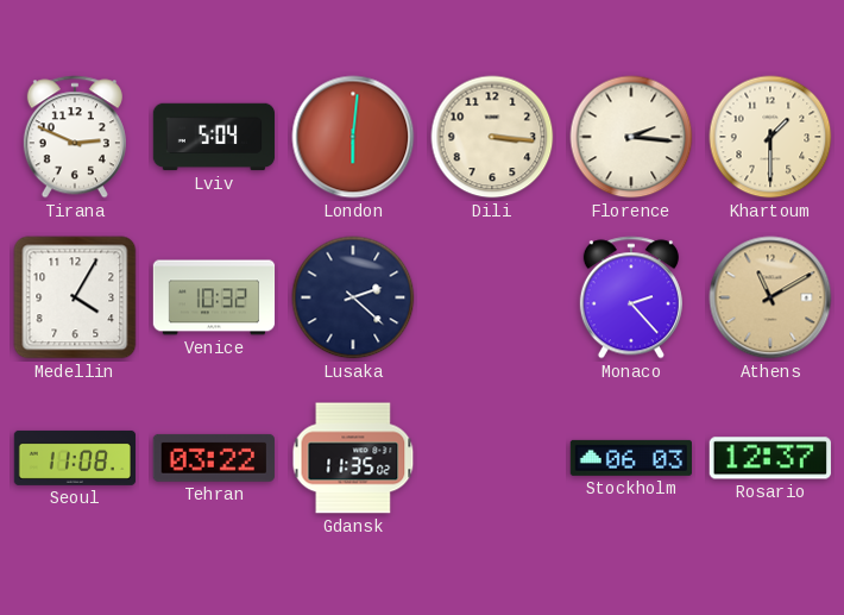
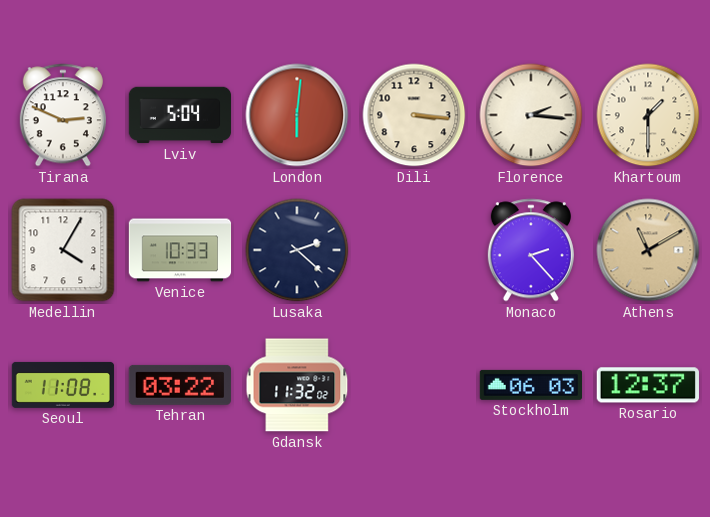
Venice: 10:32 -> 10:33
Gdansk: 11:35 -> 11:32
